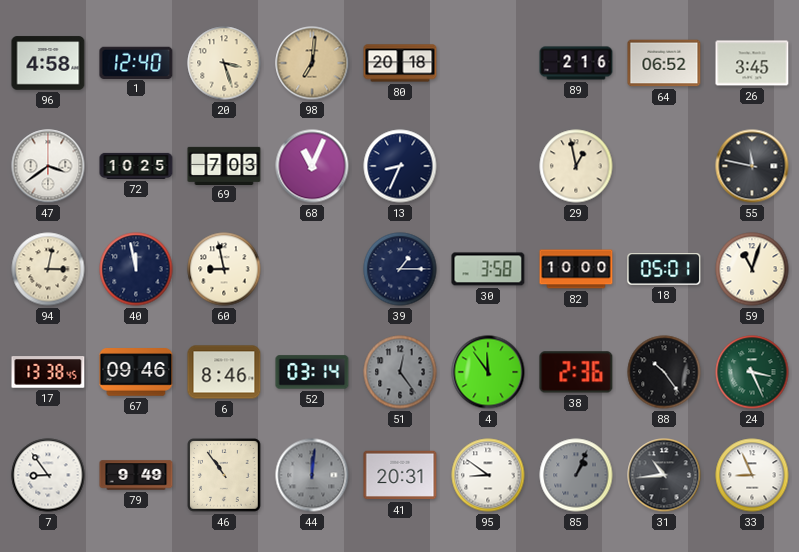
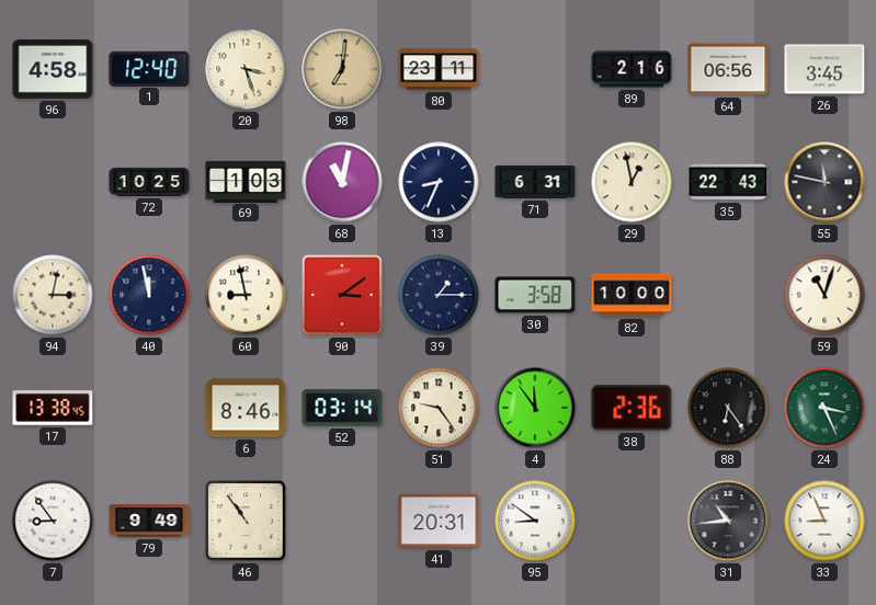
80: 20:18 -> 23:11
64: 06:52 -> 06:56
47: 3:39 -> none
69: 7:03 -> 1:03
68: 11:04 -> 11:02
71: none -> 6:31
35: none -> 22:43
90: none -> 3:09
18: 05:01 -> none
67: 09:46 -> none
51: 12:24 -> 9:24
51 dial: grey -> cream
88: 10:24 -> 6:24
44: 12:01 -> none
85: 1:04 -> none
